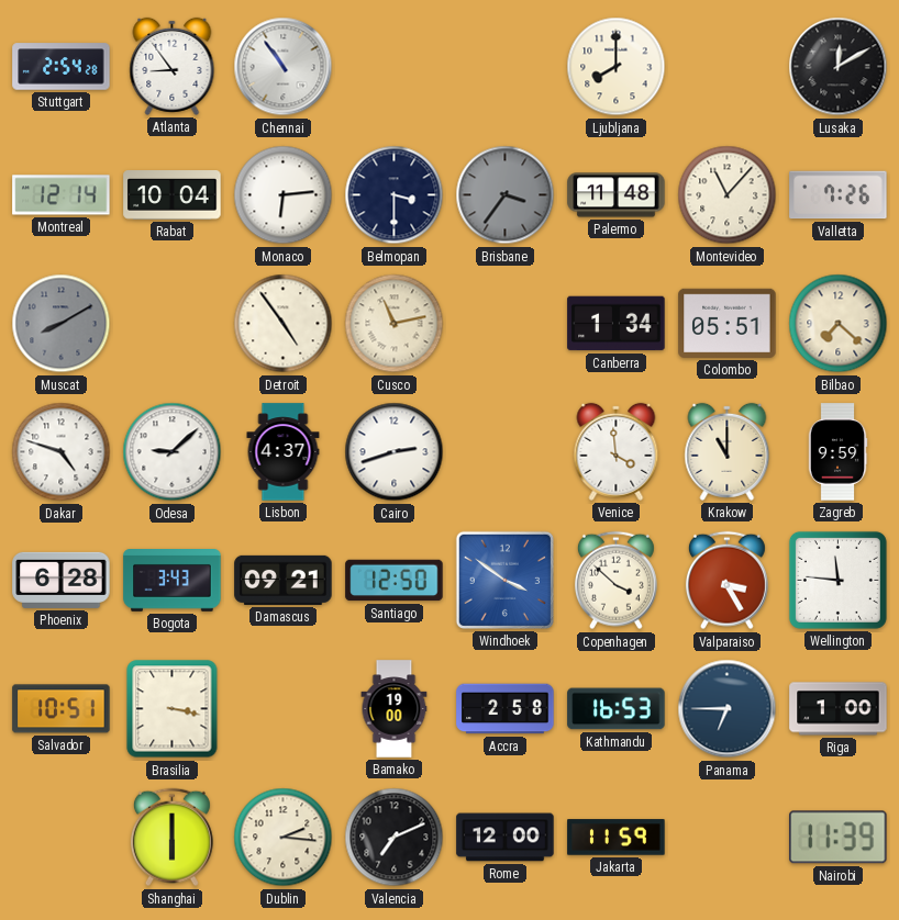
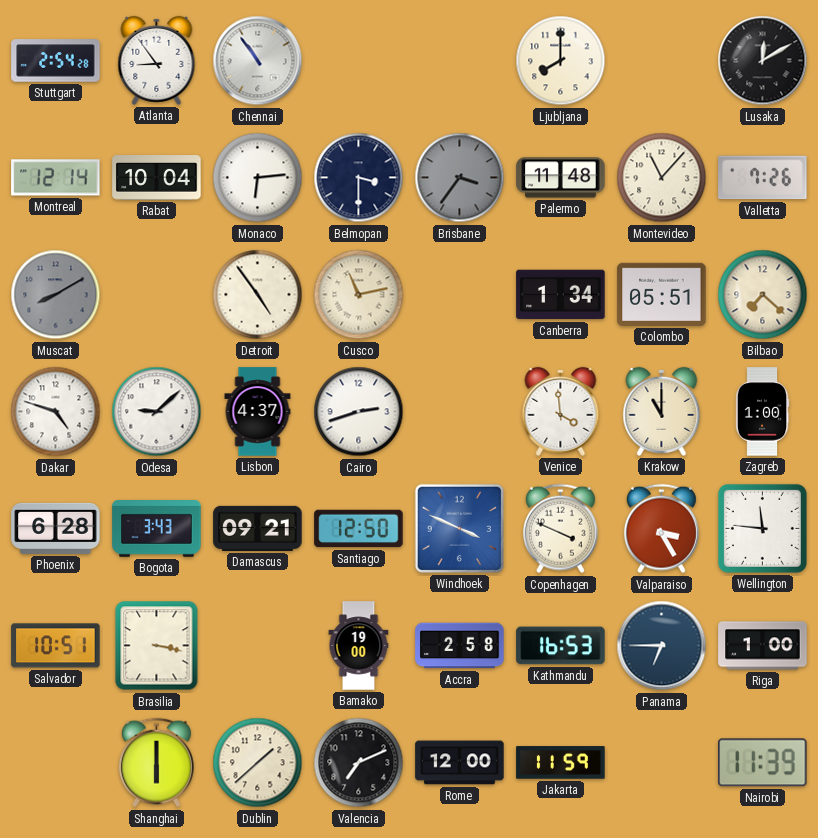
Zagreb: 9:59 -> 1:00
Windhoek: 3:51 -> 3:49
Copenhagen: 3:52 -> 3:49
Dublin: 2:16 -> 1:38
